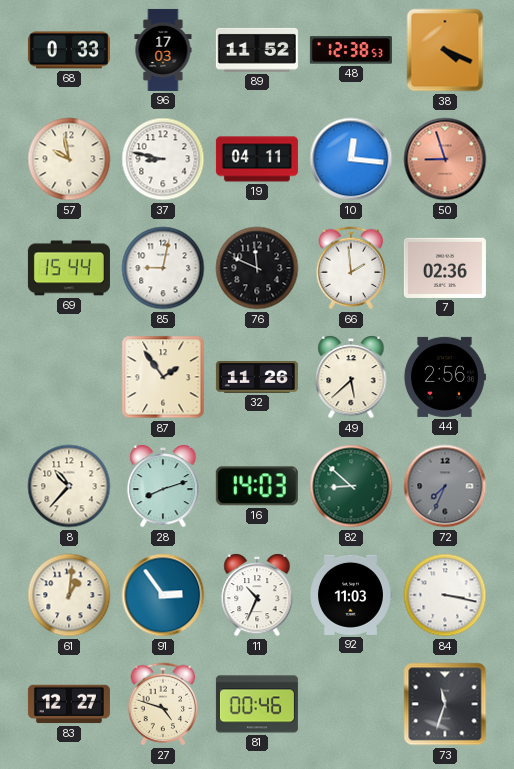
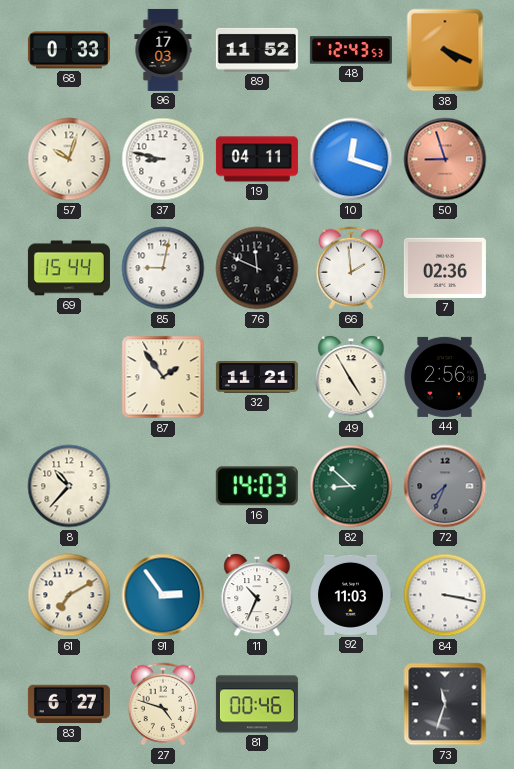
48: 12:38 -> 12:43
57: 9:58 -> 10:03
10: 12:16 -> 12:18
32: 11:26 -> 11:21
49: 5:38 -> 4:55
28: 8:12 -> none
61: 1:01 -> 7:10
83: 12:27 -> 6:27
